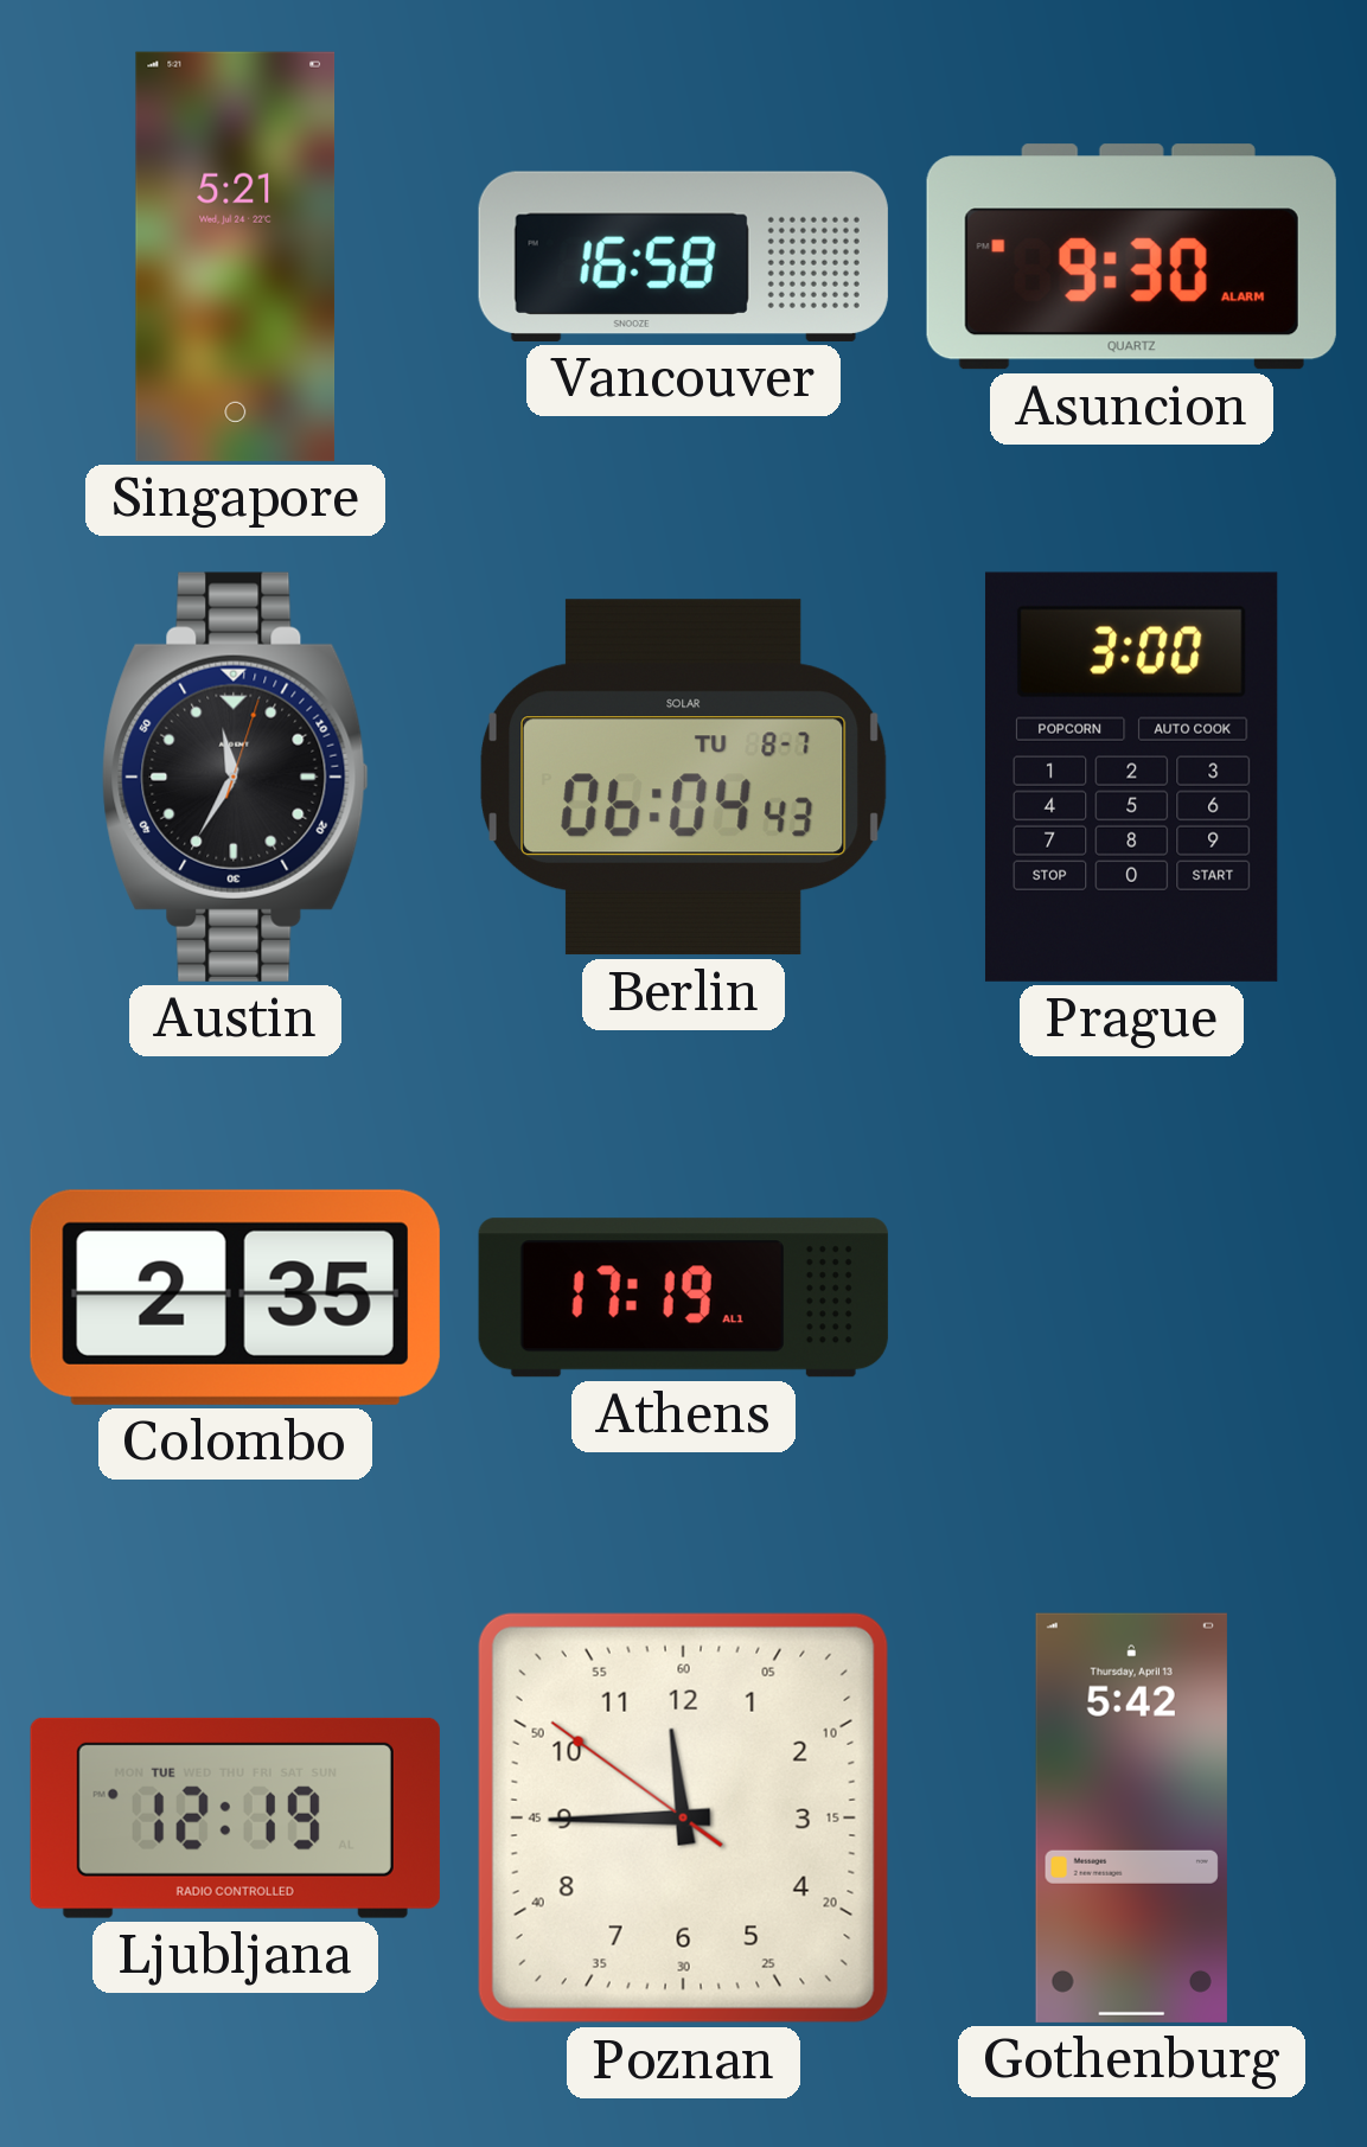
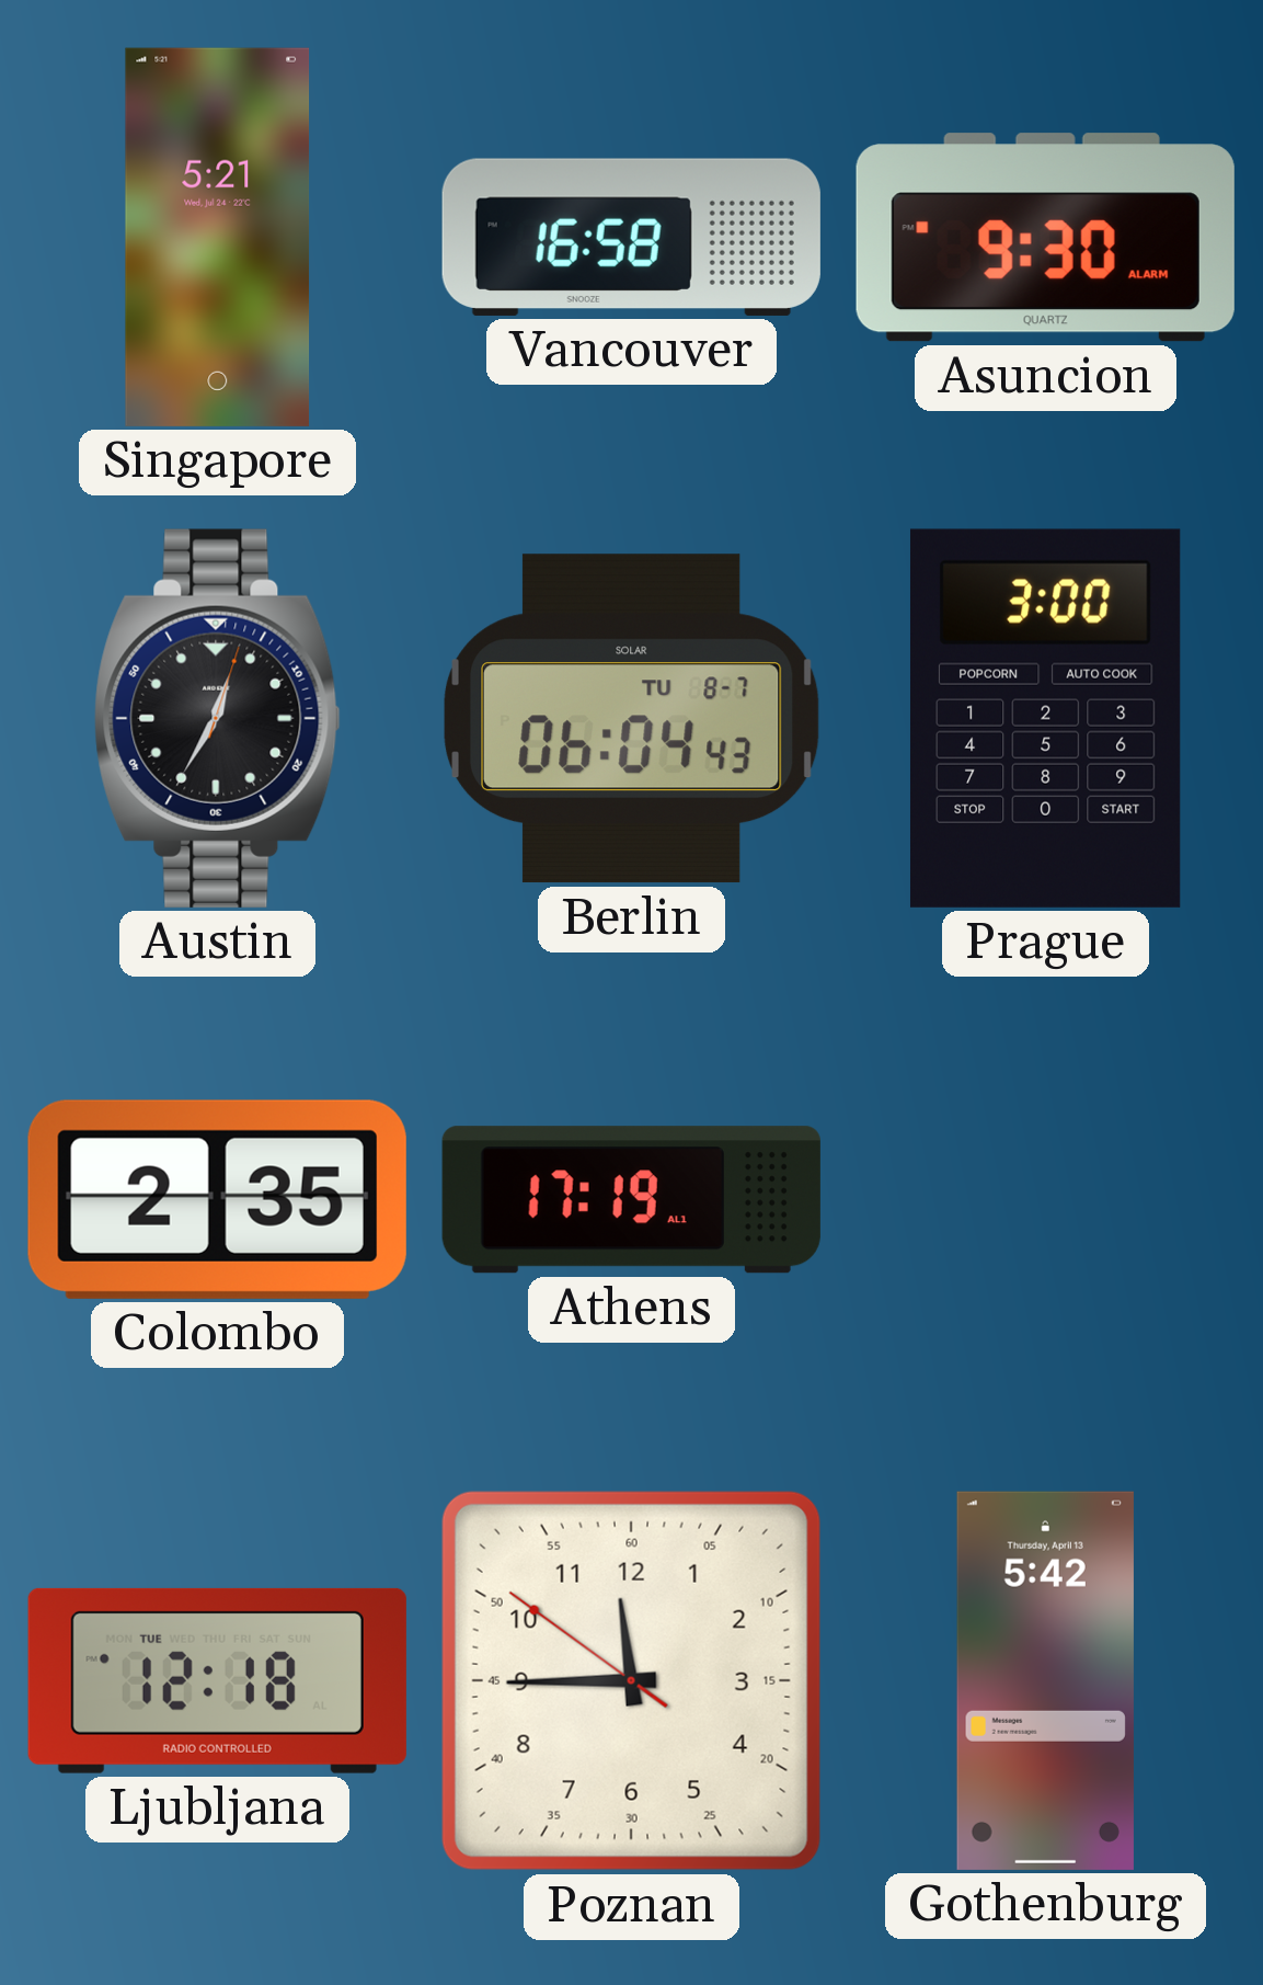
Austin: 11:35 -> 12:35
Ljubljana: 12:19 -> 12:18
